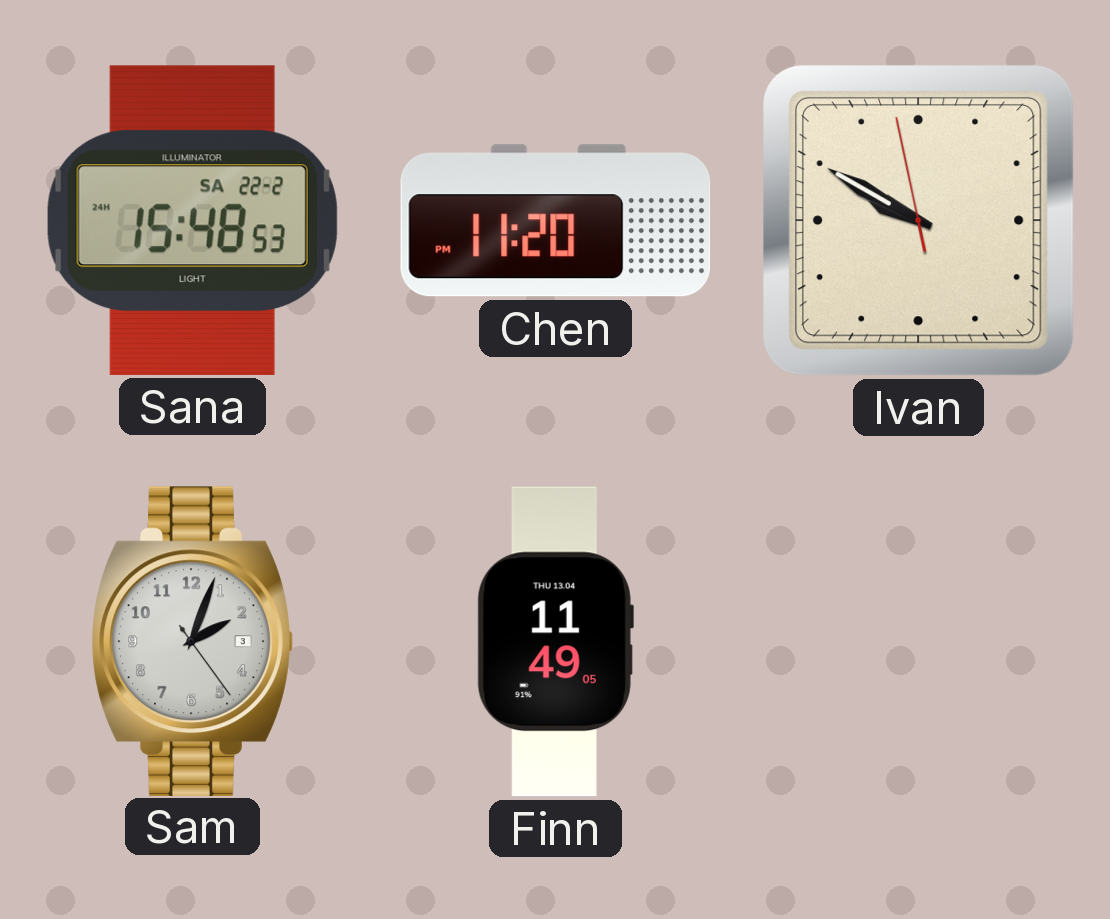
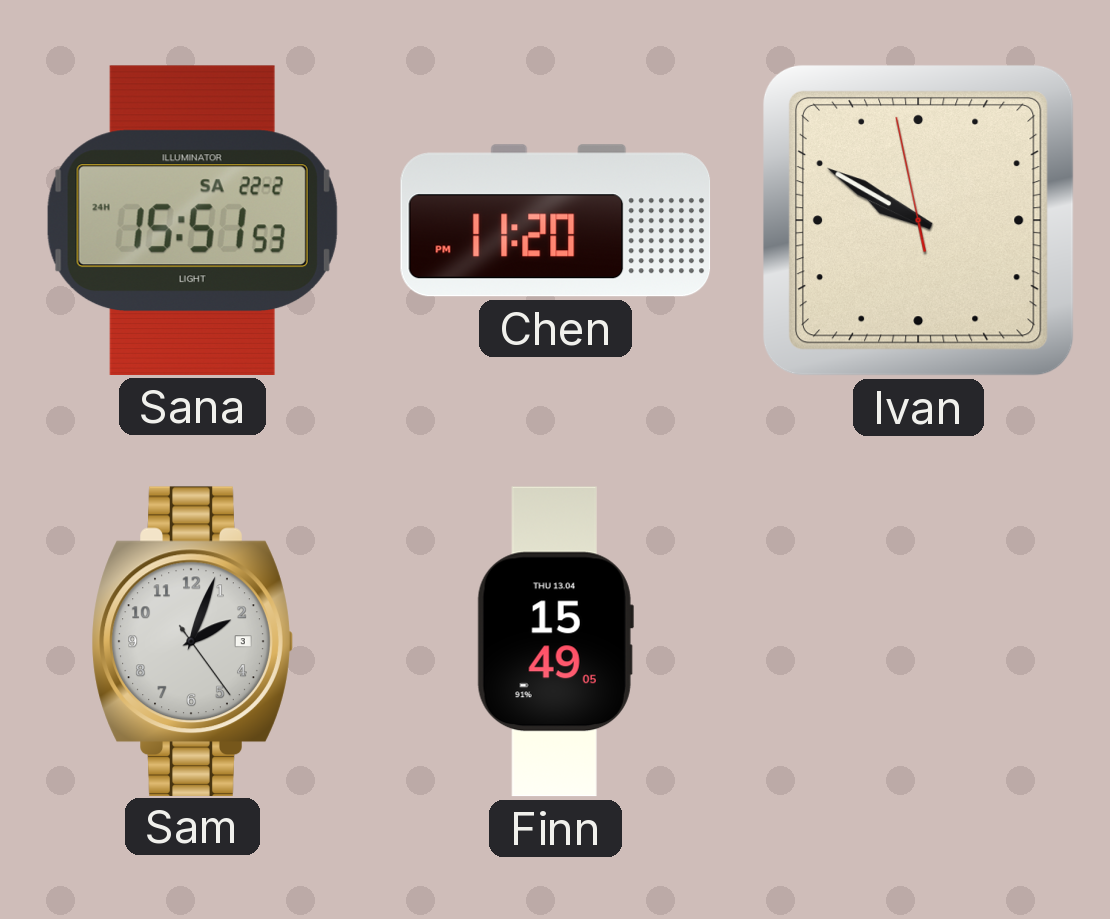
Sana: 15:48 -> 15:51
Finn: 11:49 -> 15:49
